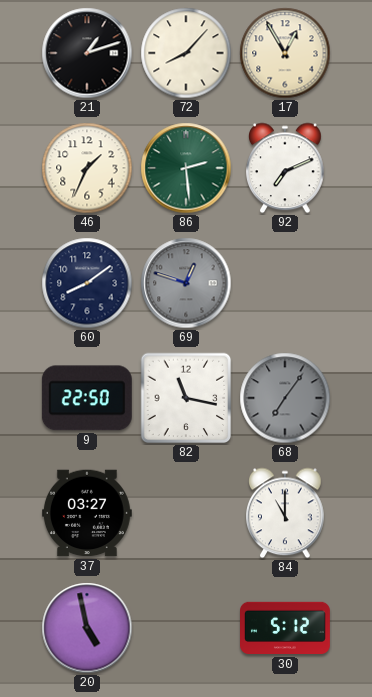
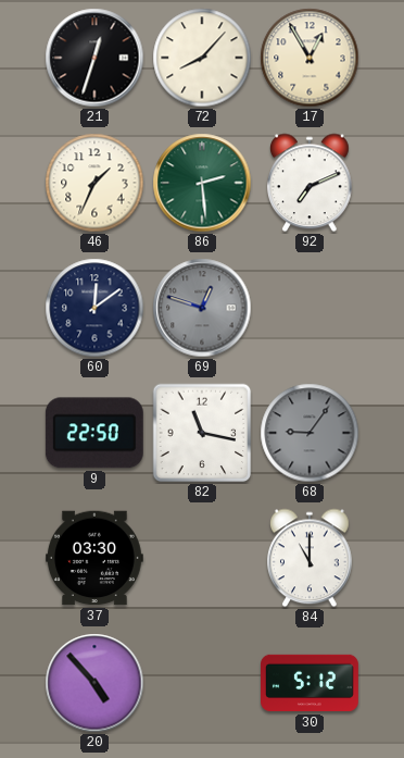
21: 1:12 -> 12:33
60: 8:09 -> 12:09
68: 7:06 -> 9:06
37: 03:27 -> 03:30
20: 4:58 -> 4:53
